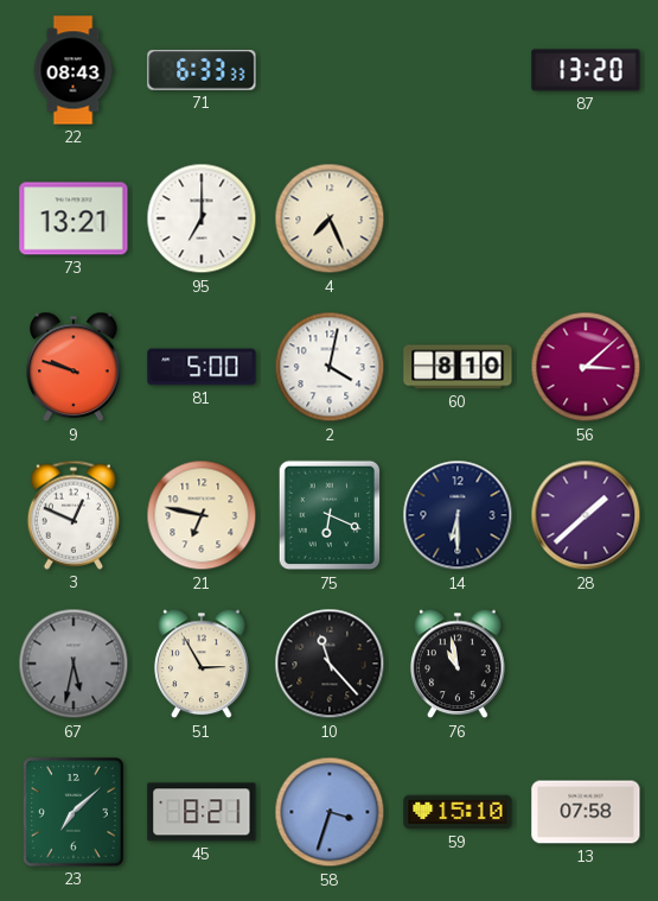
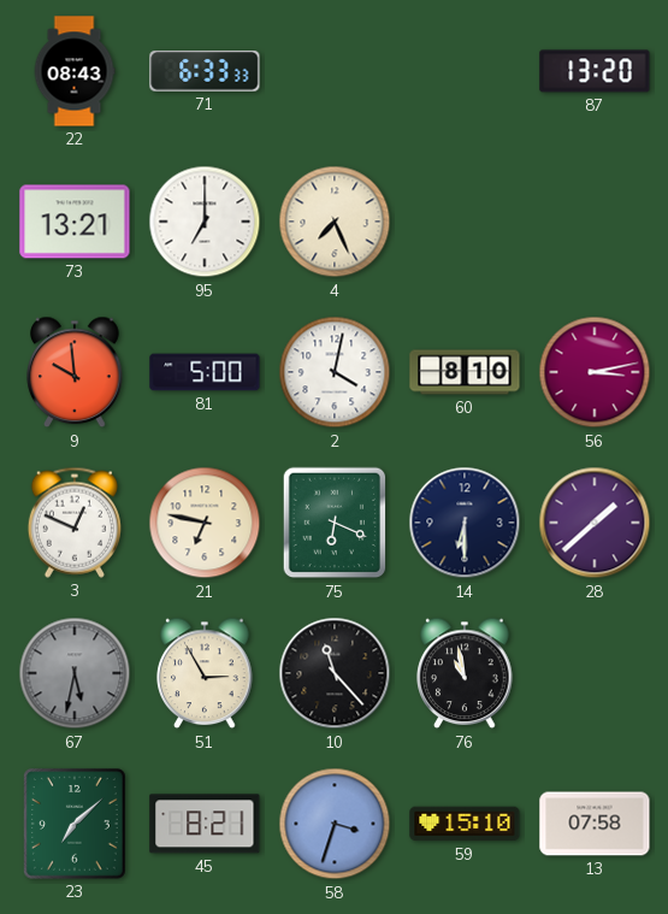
9: 9:48 -> 9:59
56: 3:08 -> 3:13
